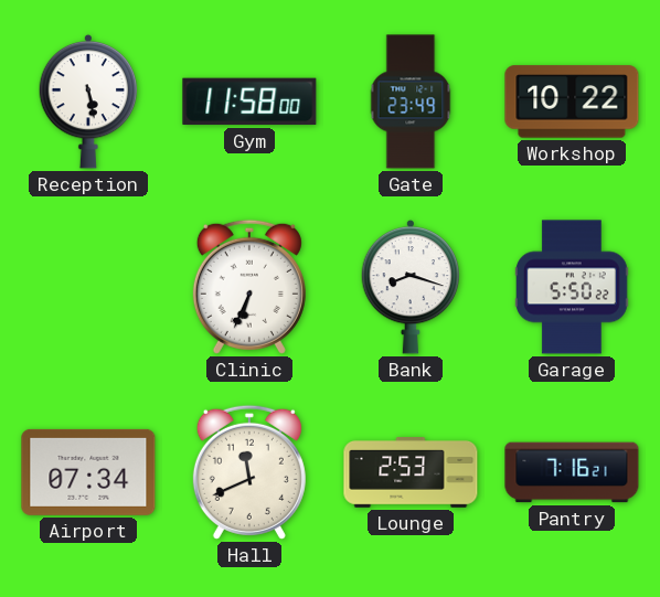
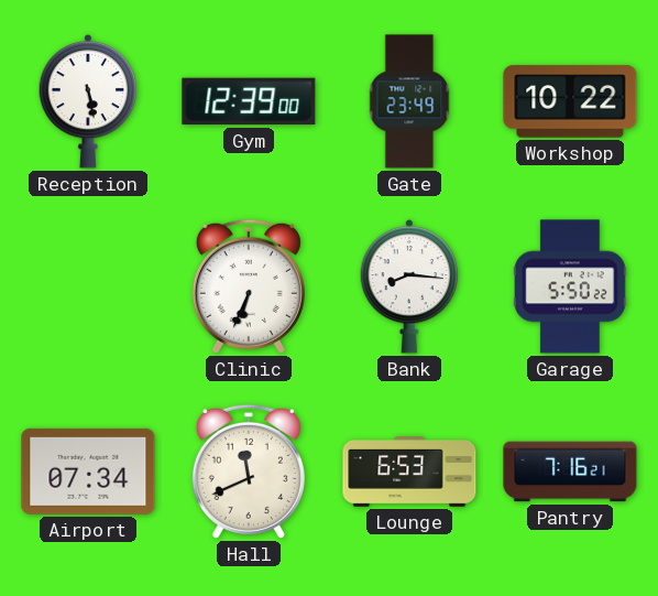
Gym: 11:58 -> 12:39
Bank: 8:18 -> 8:16
Lounge: 2:53 -> 6:53
